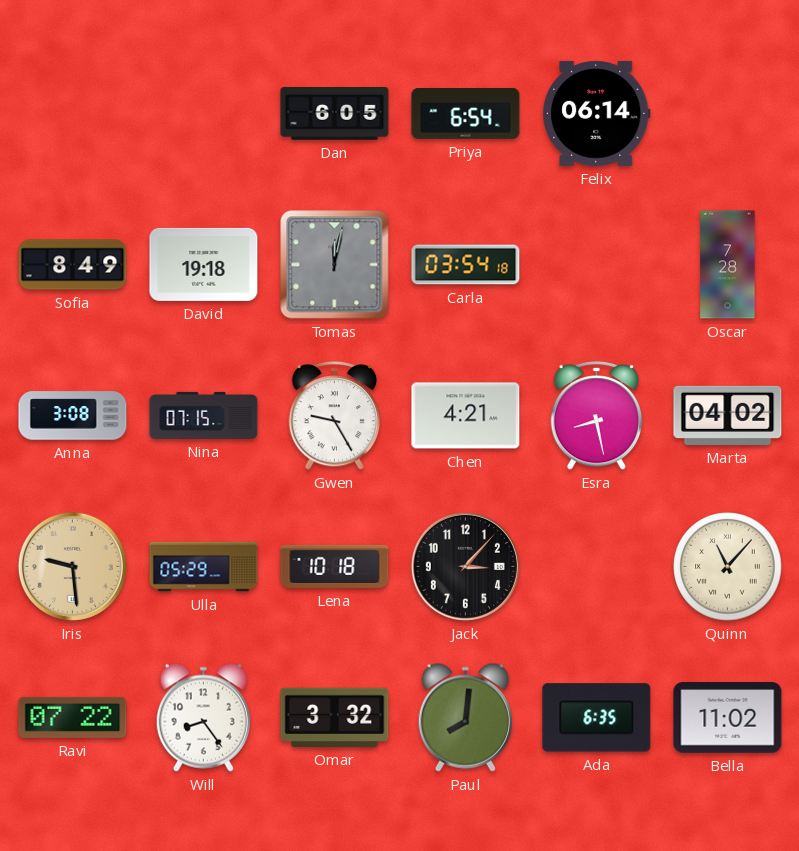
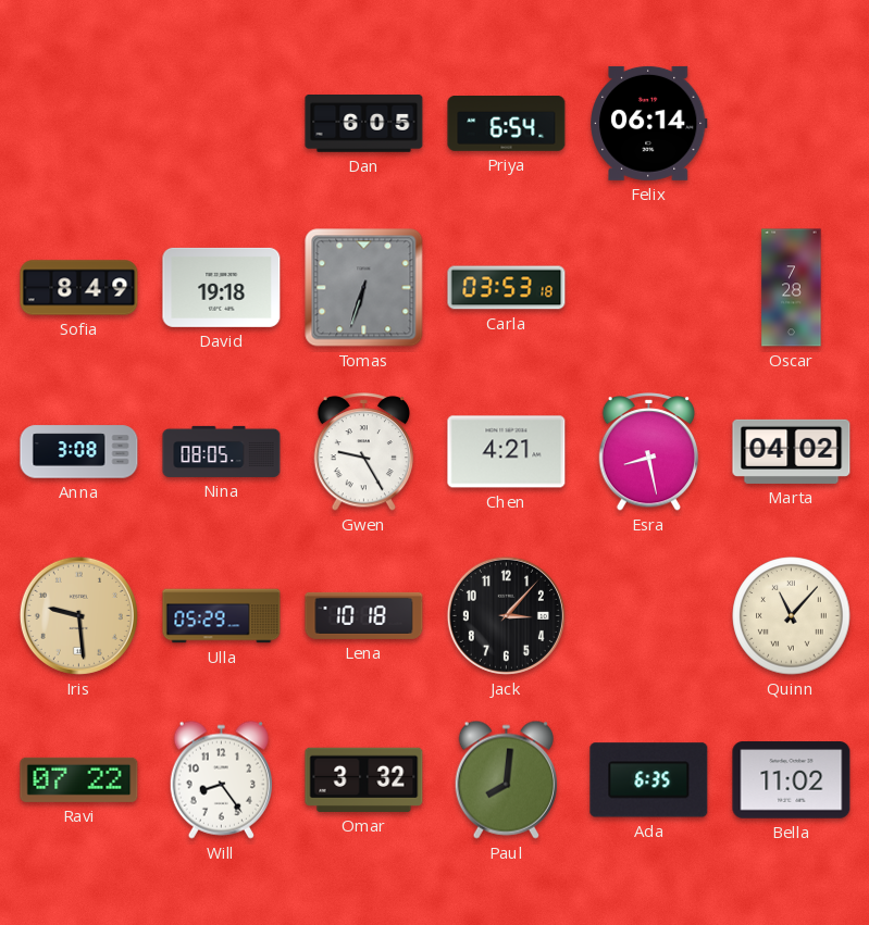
Tomas: 12:02 -> 6:33
Carla: 03:54 -> 03:53
Nina: 07:15 -> 08:05
